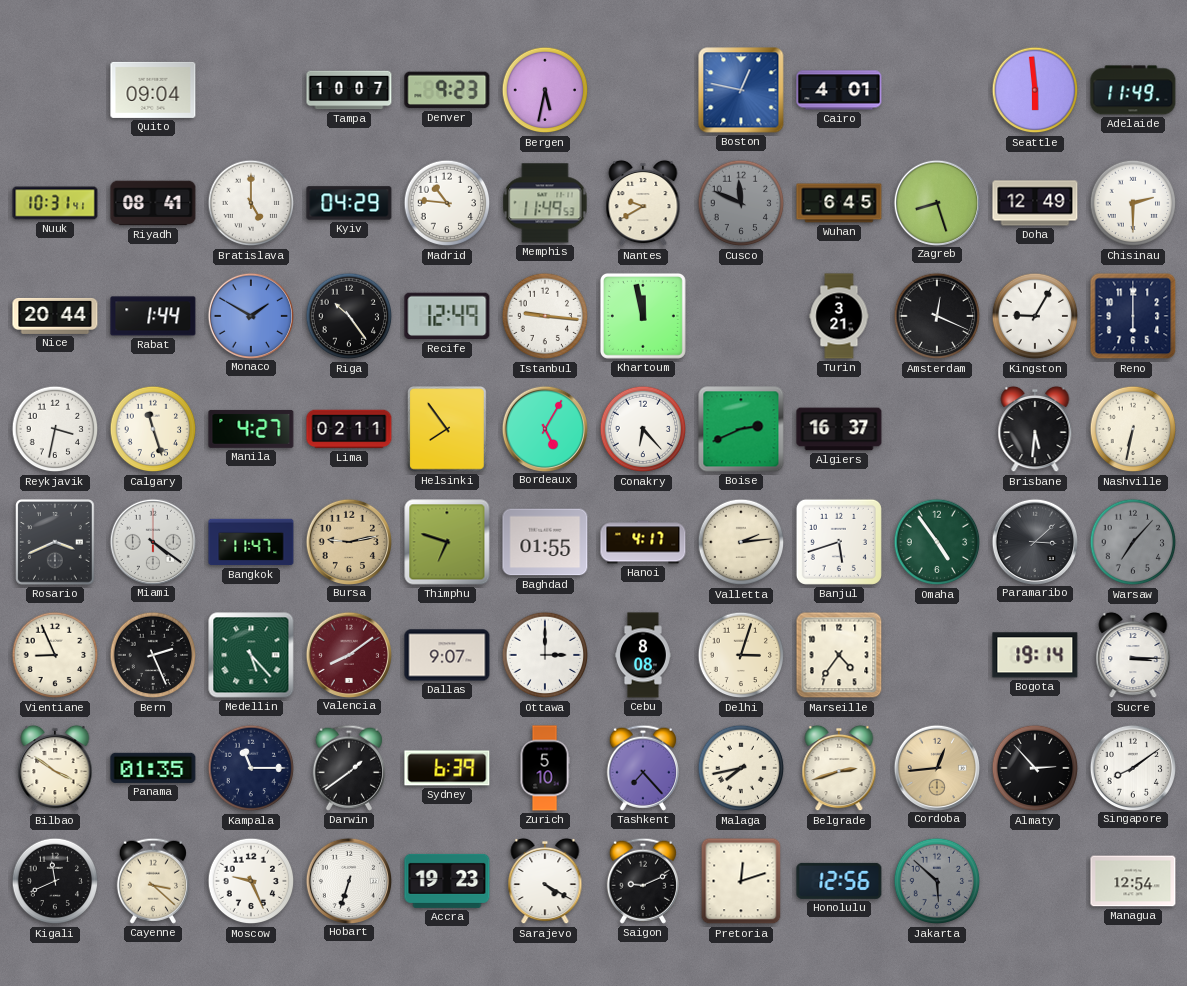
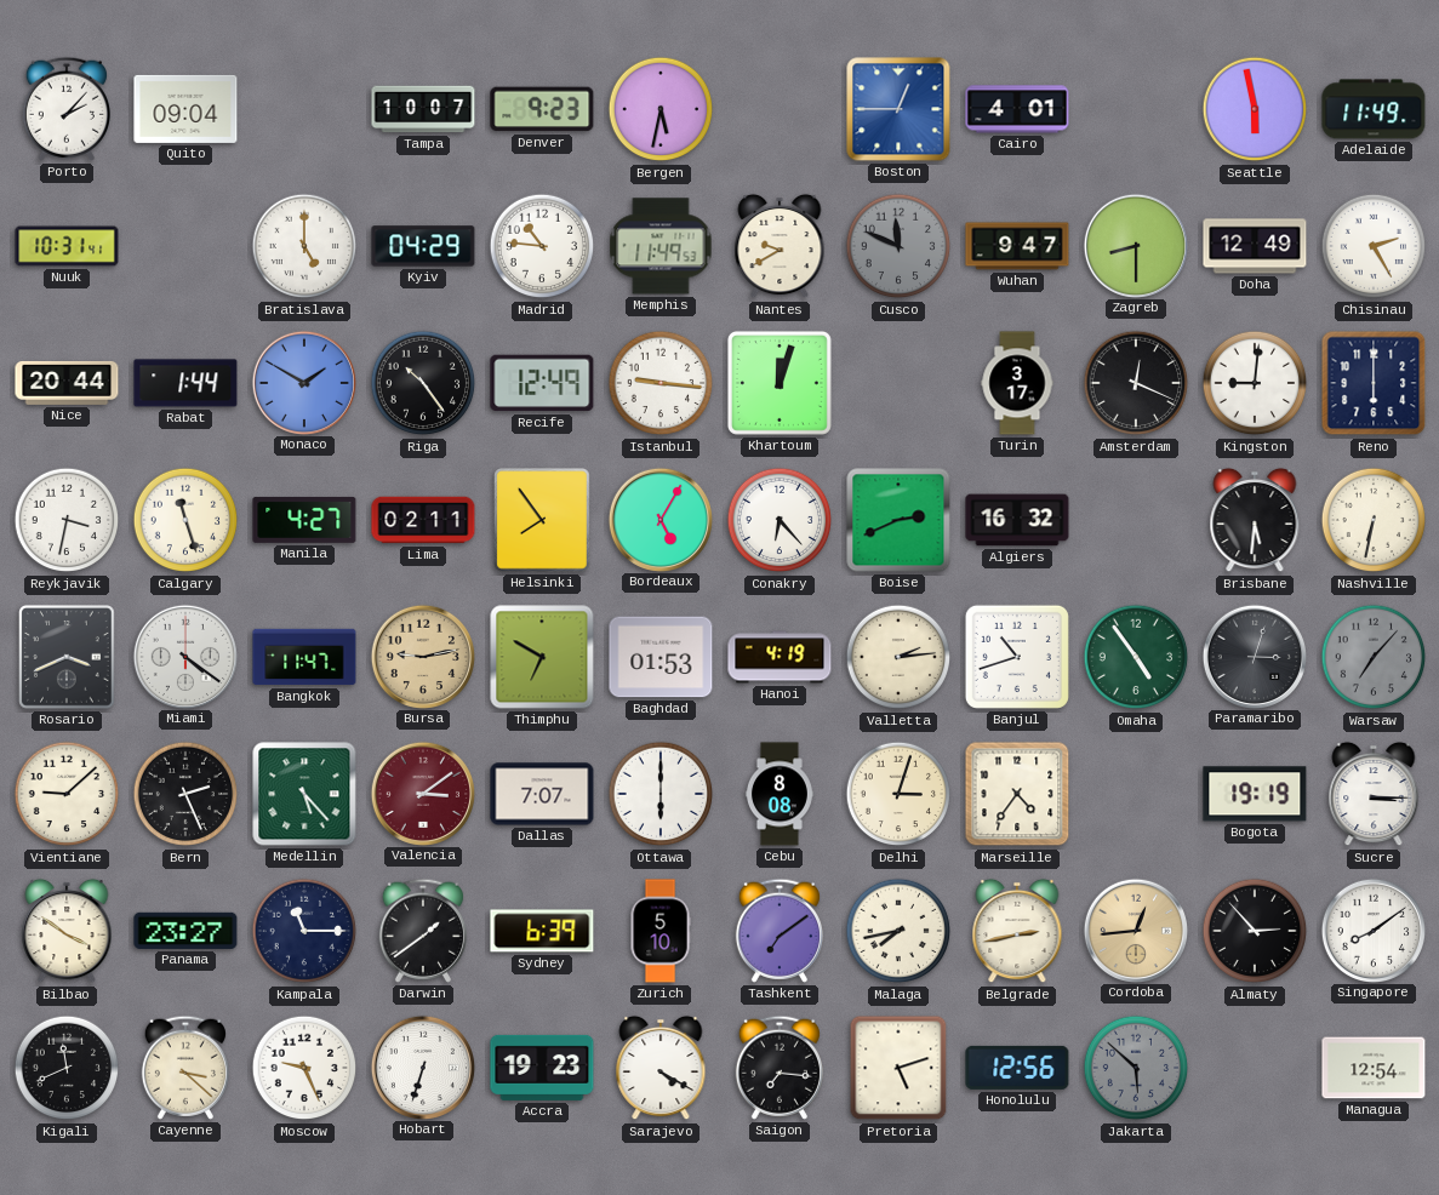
Porto: none -> 2:07
Boston: 12:47 -> 12:45
Seattle: 5:59 -> 5:58
Riyadh: 08:41 -> none
Wuhan: 6:45 -> 9:47
Zagreb: 8:27 -> 8:30
Chisinau: 2:30 -> 2:25
Khartoum: 11:58 -> 12:03
Turin: 3:21 -> 3:17
Kingston: 9:05 -> 9:01
Algiers: 16:37 -> 16:32
Thimphu: 6:48 -> 6:50
Baghdad: 01:55 -> 01:53
Hanoi: 4:17 -> 4:19
Banjul: 5:42 -> 10:42
Paramaribo: 3:08 -> 3:03
Vientiane: 8:56 -> 9:08
Valencia: 8:09 -> 3:09
Dallas: 9:07 -> 7:07
Ottawa: 3:00 -> 6:00
Bogota: 19:14 -> 19:19
Panama: 01:35 -> 23:27
Tashkent: 7:23 -> 7:09
Belgrade: 2:42 -> 2:43
Saigon: 9:11 -> 7:16
Pretoria: 12:12 -> 5:12
